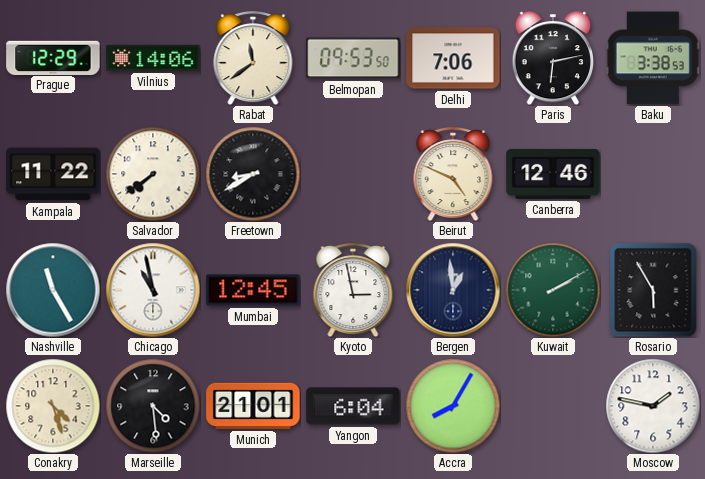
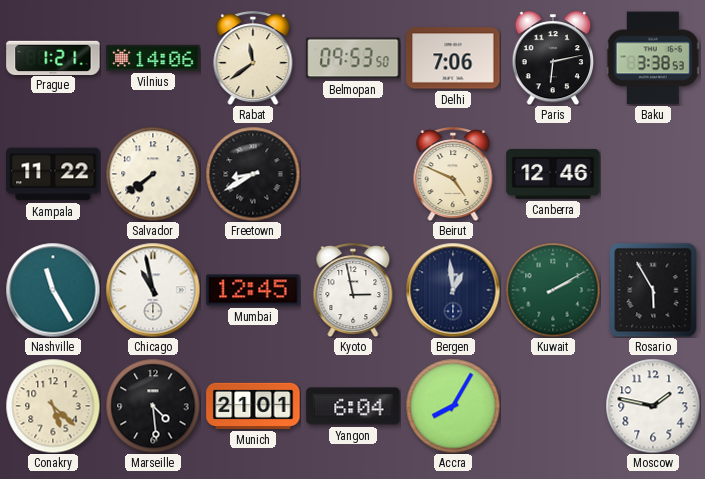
Prague: 12:29 -> 1:21
Conakry: 4:27 -> 5:22
